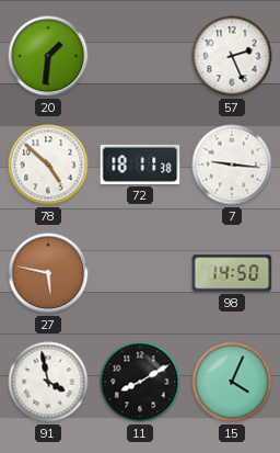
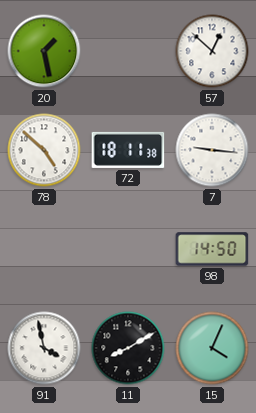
20: 1:31 -> 1:28
57: 2:26 -> 12:52
27: 5:47 -> none
